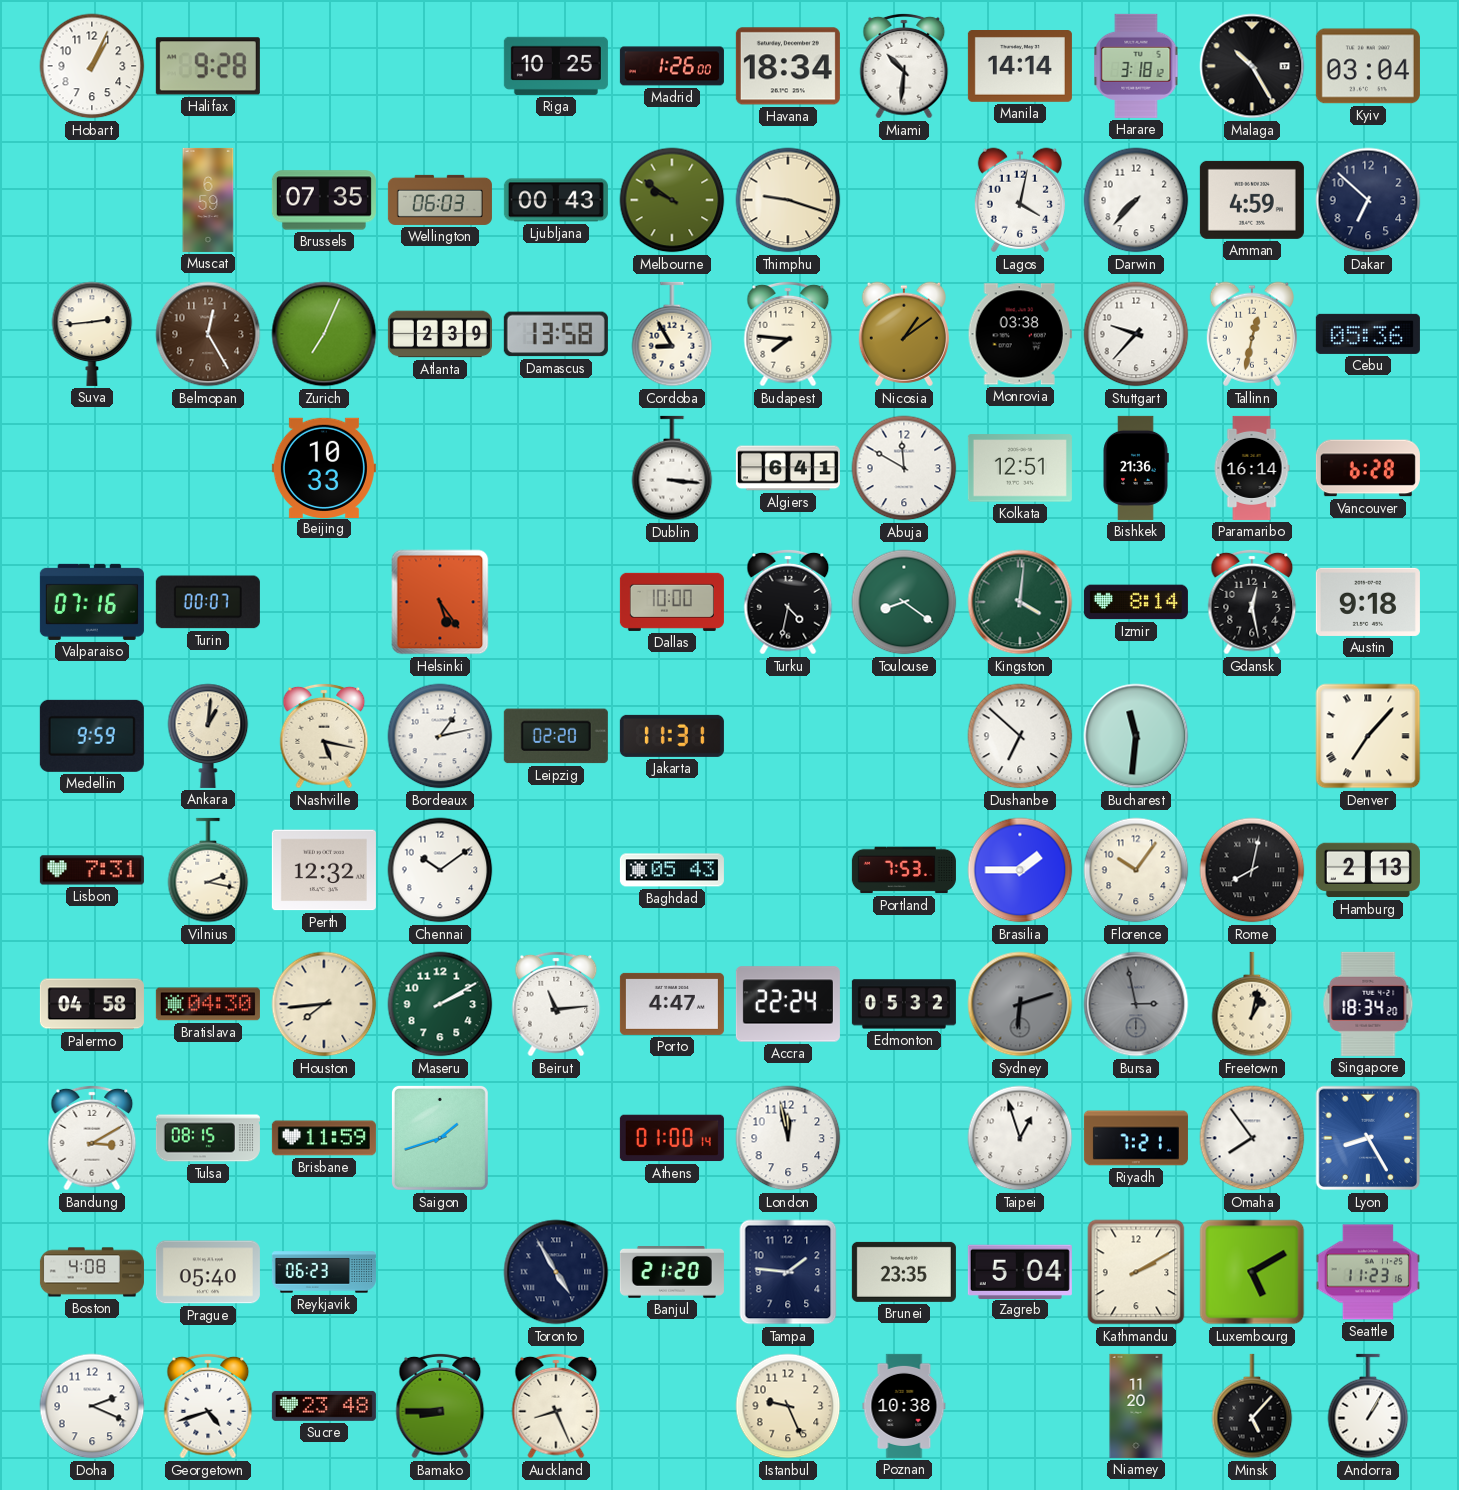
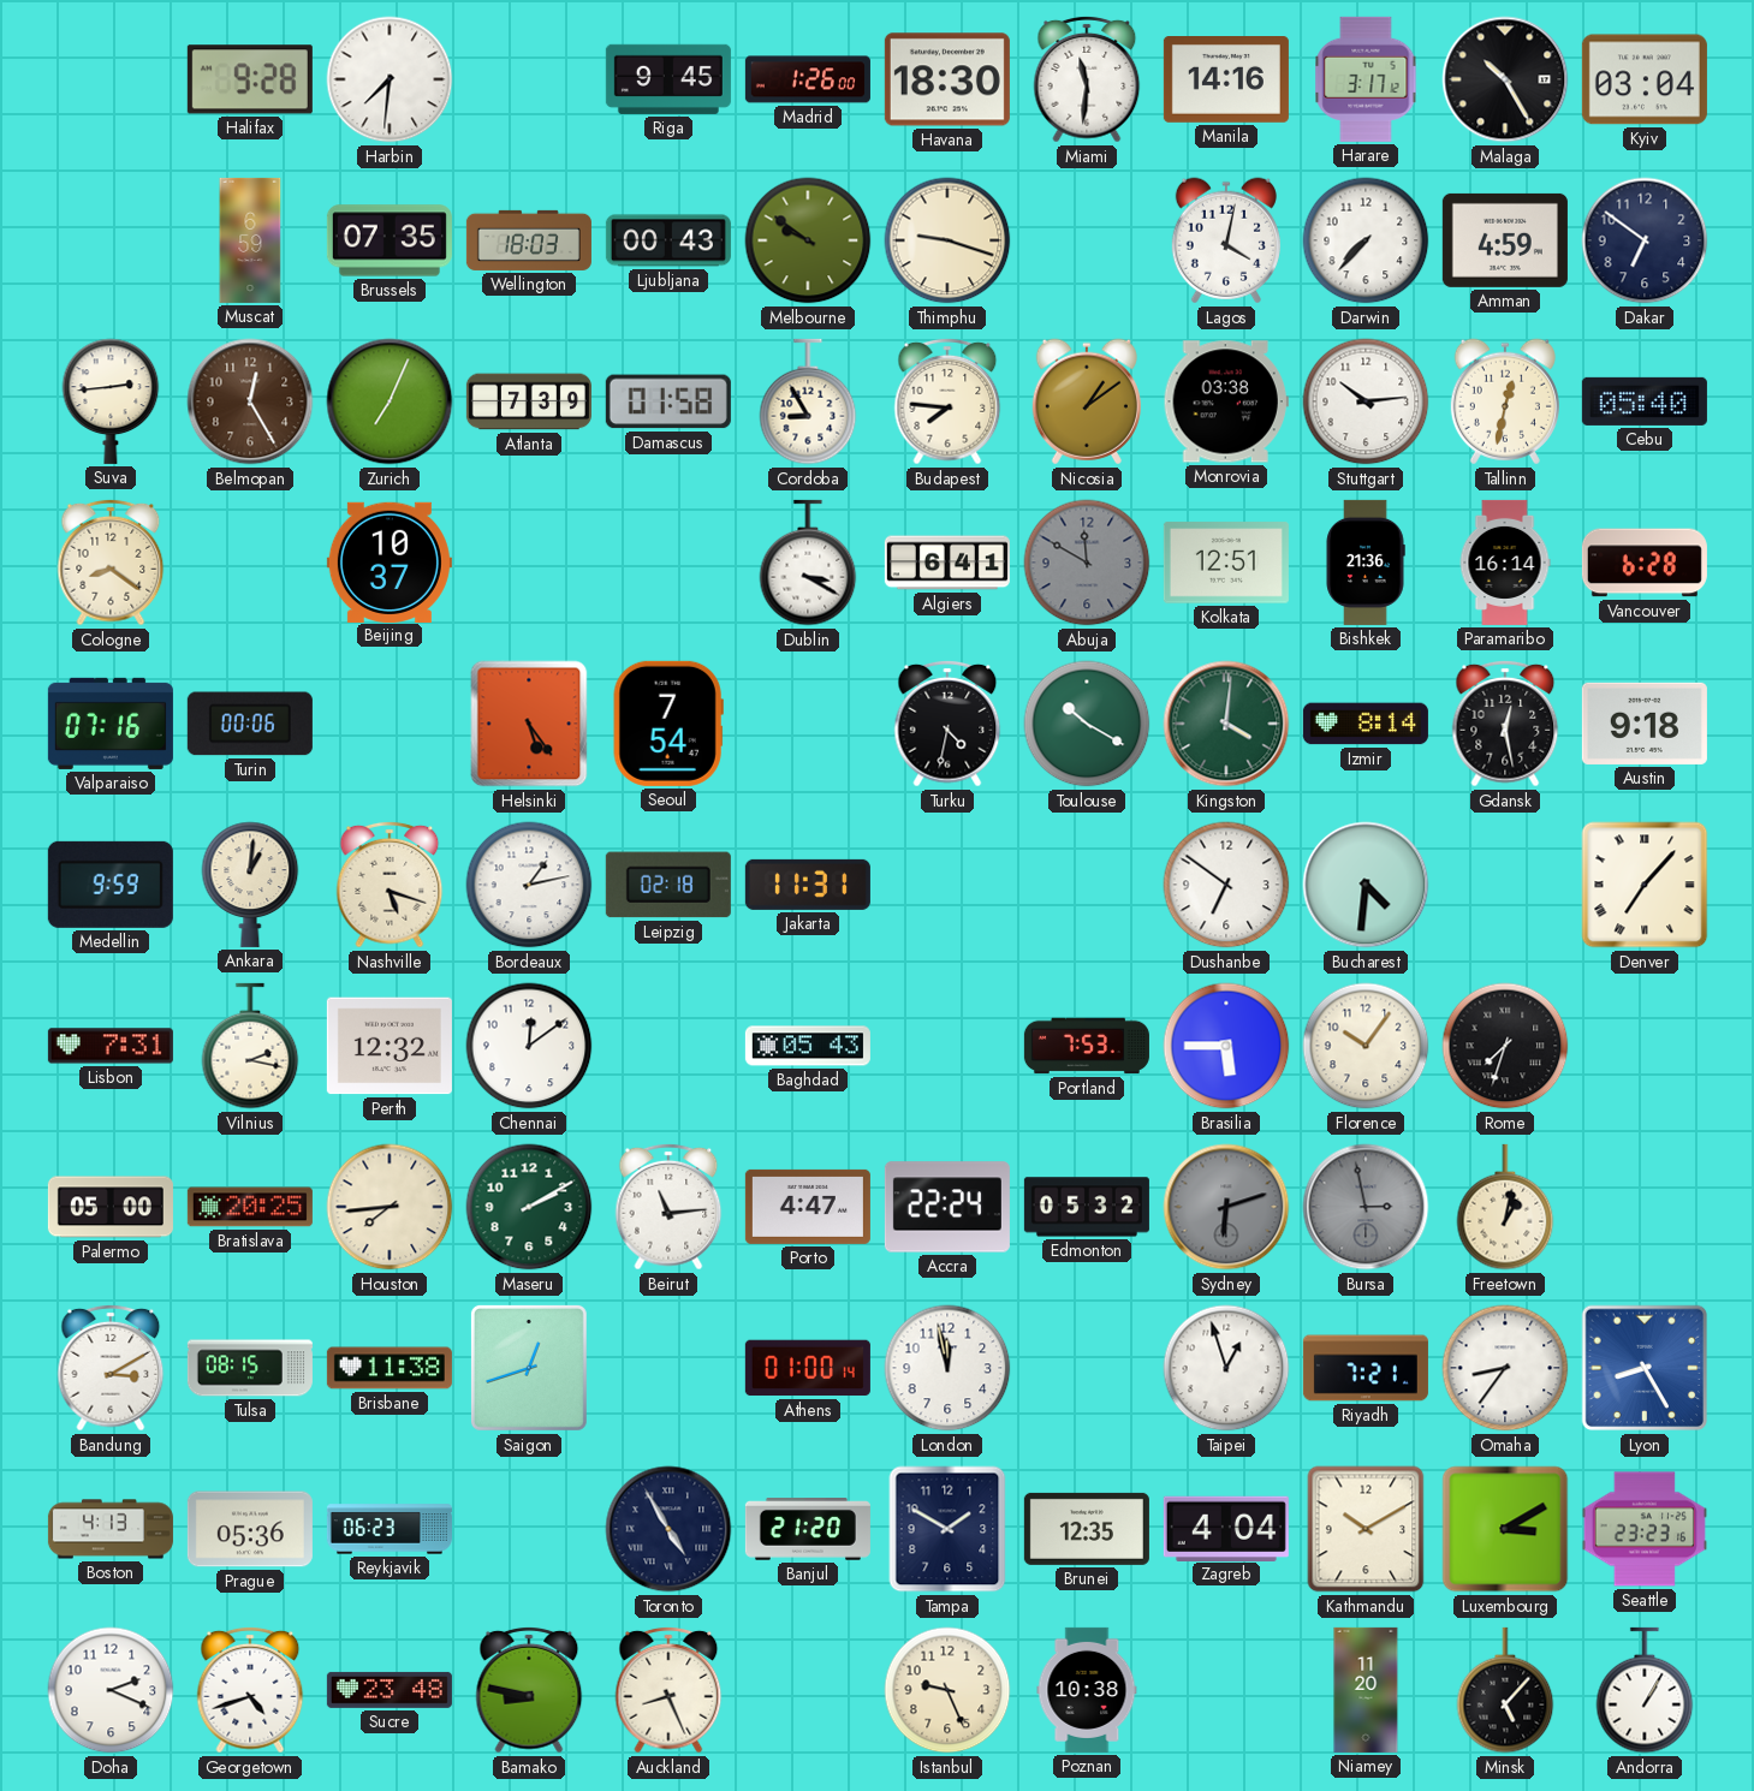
Hobart: 1:04 -> none
Harbin: none -> 7:31
Riga: 10:25 -> 9:45
Havana: 18:34 -> 18:30
Miami: 10:31 -> 11:31
Manila: 14:14 -> 14:16
Harare: 3:18 -> 3:17
Wellington: 06:03 -> 18:03
Dakar: 6:52 -> 6:51
Atlanta: 2:39 -> 7:39
Damascus: 13:58 -> 01:58
Stuttgart: 9:37 -> 10:14
Cebu: 05:36 -> 05:40
Cologne: none -> 8:21
Beijing: 10:33 -> 10:37
Dublin: 3:16 -> 3:20
Abuja dial: white -> grey
Turin: 00:07 -> 00:06
Seoul: none -> 7:54
Dallas: 10:00 -> none
Toulouse: 8:21 -> 10:20
Nashville: 5:17 -> 5:18
Leipzig: 02:20 -> 02:18
Dushanbe: 6:52 -> 6:51
Bucharest: 11:31 -> 4:31
Chennai: 10:09 -> 12:09
Brasilia: 1:45 -> 5:45
Rome: 8:02 -> 7:33
Hamburg: 2:13 -> none
Palermo: 04:58 -> 05:00
Bratislava: 04:30 -> 20:25
Singapore: 18:34 -> none
Brisbane: 11:59 -> 11:38
Saigon: 1:42 -> 12:42
Omaha: 7:54 -> 8:36
Boston: 4:08 -> 4:13
Prague: 05:40 -> 05:36
Tampa: 1:46 -> 1:50
Brunei: 23:35 -> 12:35
Zagreb: 5:04 -> 4:04
Kathmandu: 2:10 -> 10:10
Luxembourg: 5:10 -> 3:10
Seattle: 11:23 -> 23:23
Bamako: 8:45 -> 8:47
